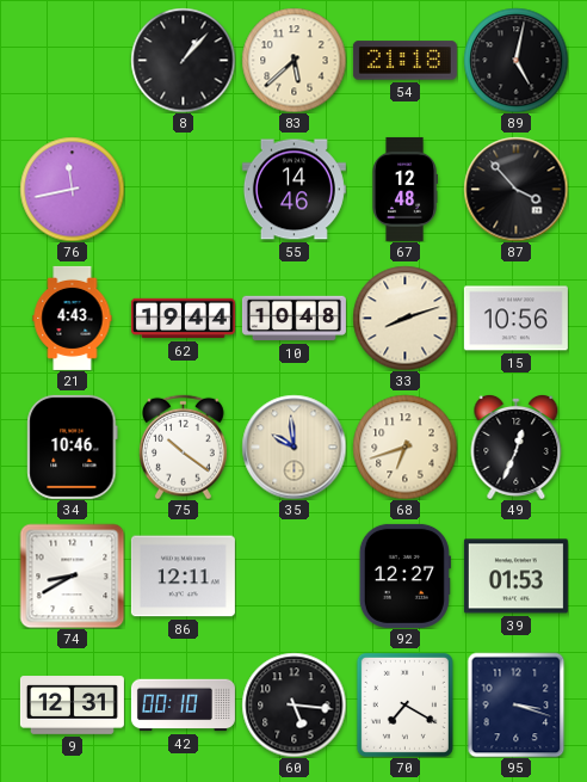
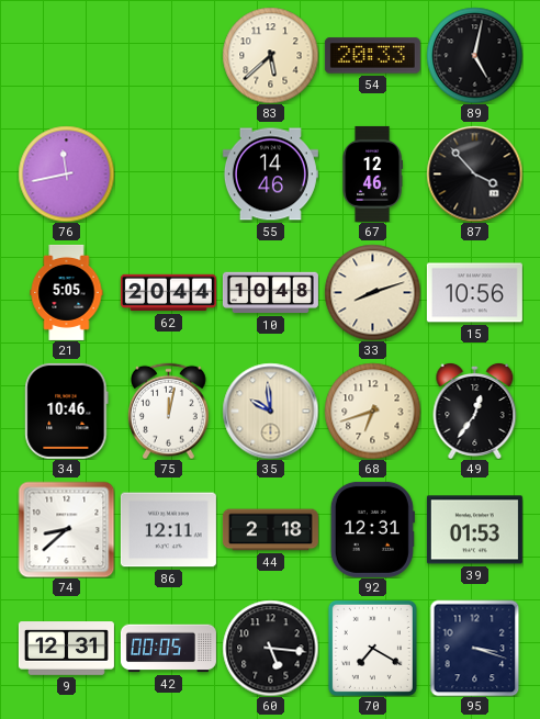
8: 1:07 -> none
54: 21:18 -> 20:33
67: 12:48 -> 12:46
21: 4:43 -> 5:05
62: 19:44 -> 20:44
75: 10:21 -> 12:02
49: 12:34 -> 12:36
74: 8:40 -> 8:38
44: none -> 2:18
92: 12:27 -> 12:31
42: 00:10 -> 00:05
